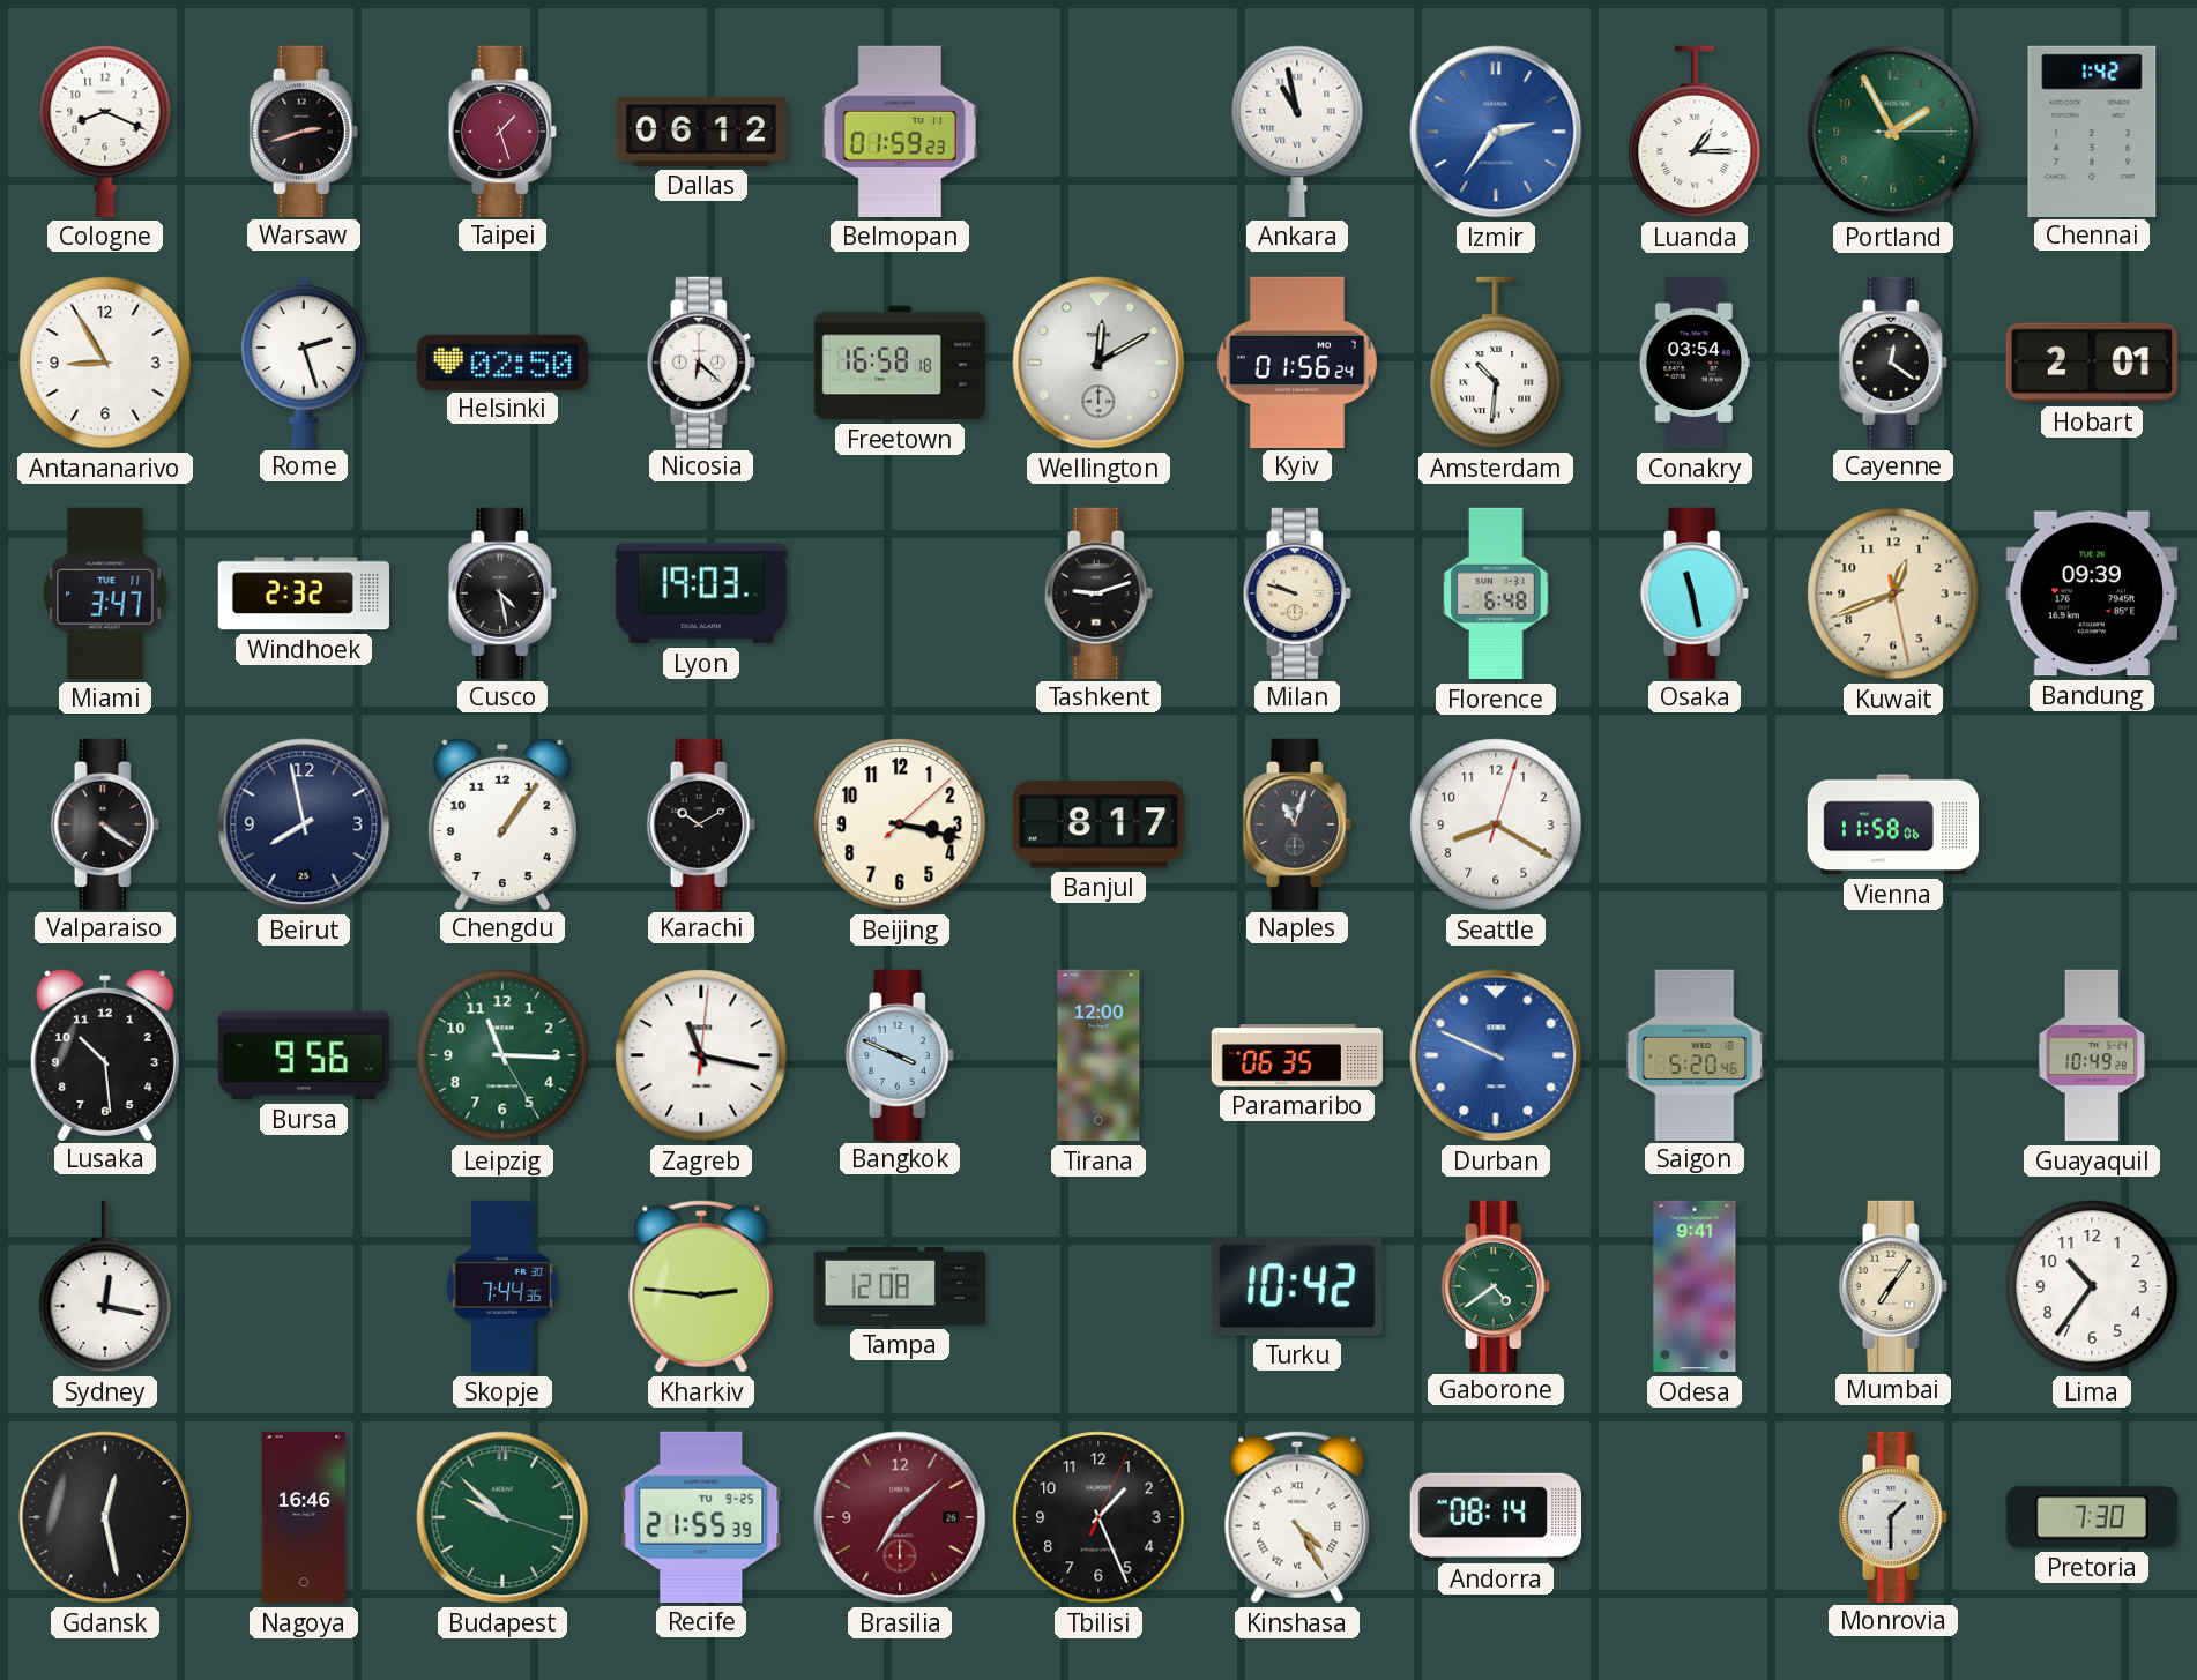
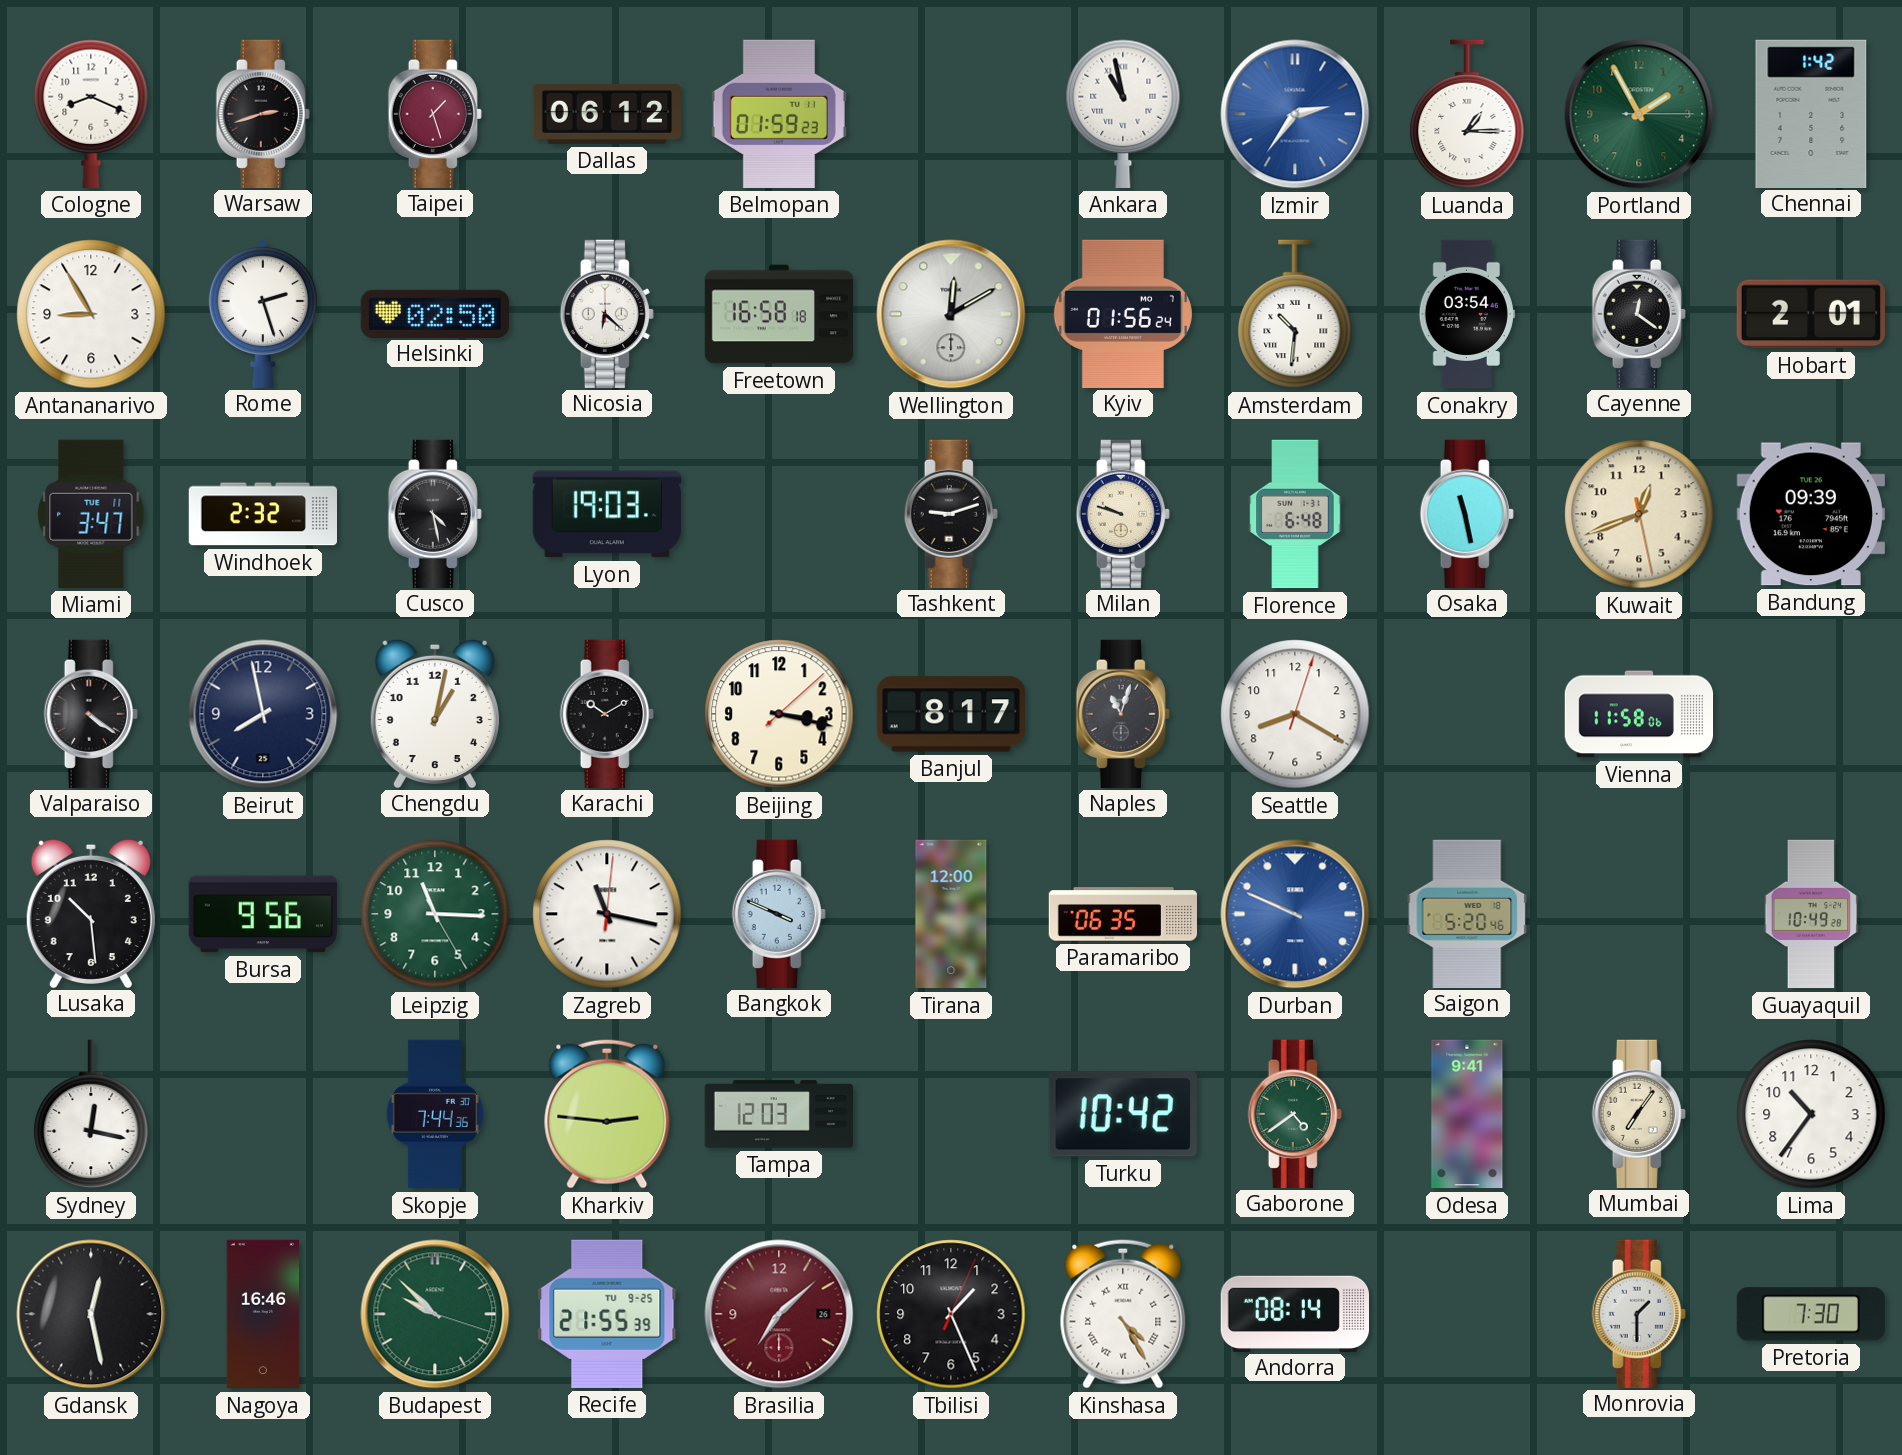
Chengdu: 1:06 -> 1:02
Tampa: 12:08 -> 12:03
